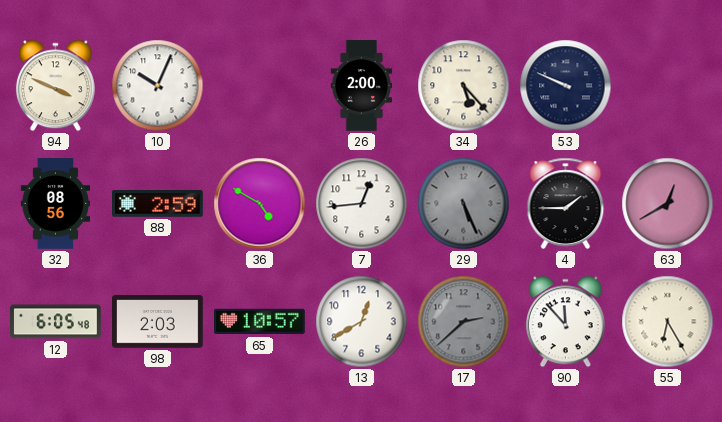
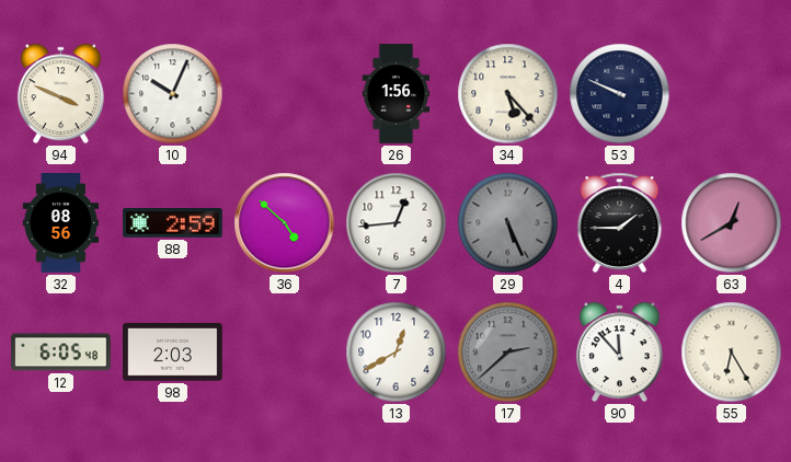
26: 2:00 -> 1:56
36: 4:50 -> 4:52
65: 10:57 -> none
